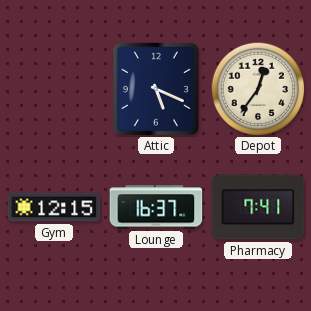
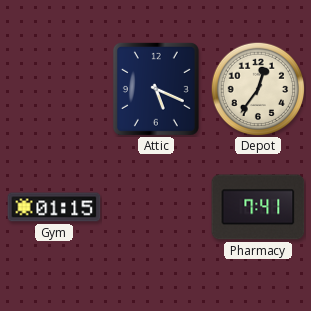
Gym: 12:15 -> 01:15
Lounge: 16:37 -> none
